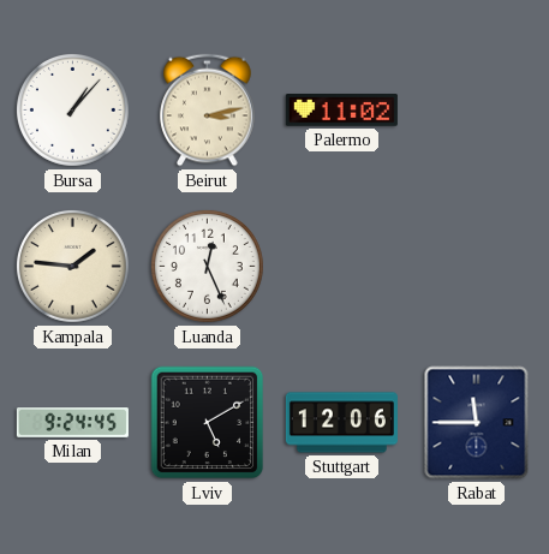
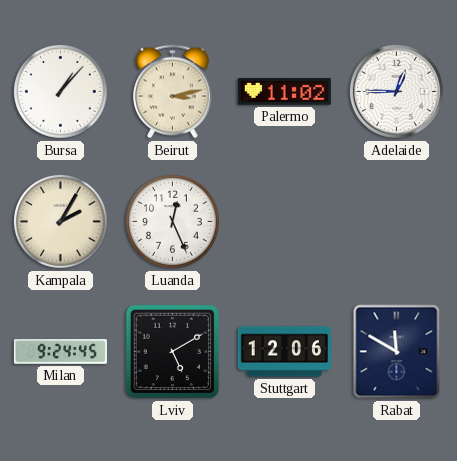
Adelaide: none -> 12:45
Kampala: 1:46 -> 2:05
Rabat: 11:45 -> 11:50
